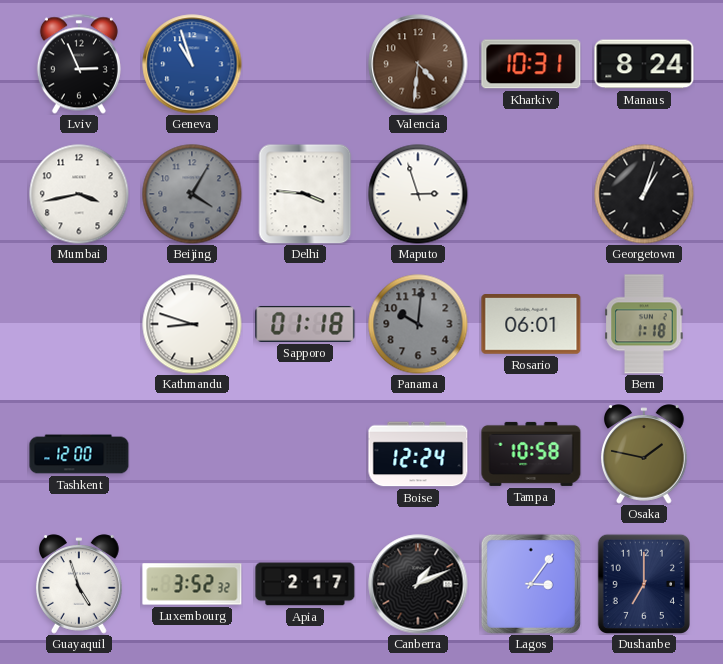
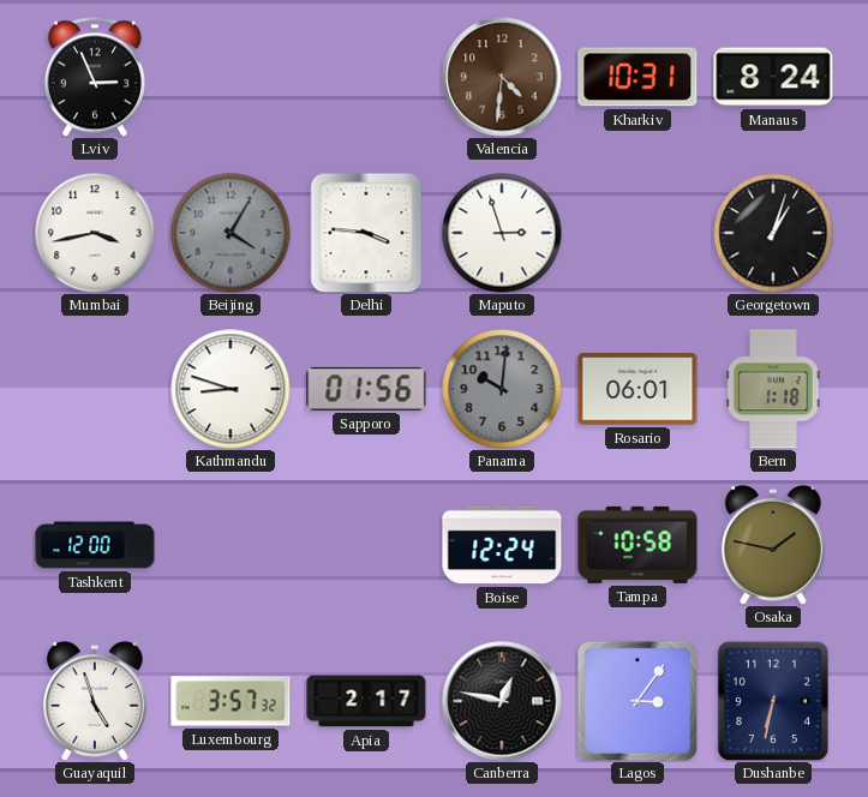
Geneva: 10:57 -> none
Sapporo: 01:18 -> 01:56
Luxembourg: 3:52 -> 3:57
Canberra: 1:11 -> 12:47
Dushanbe: 7:00 -> 6:32
